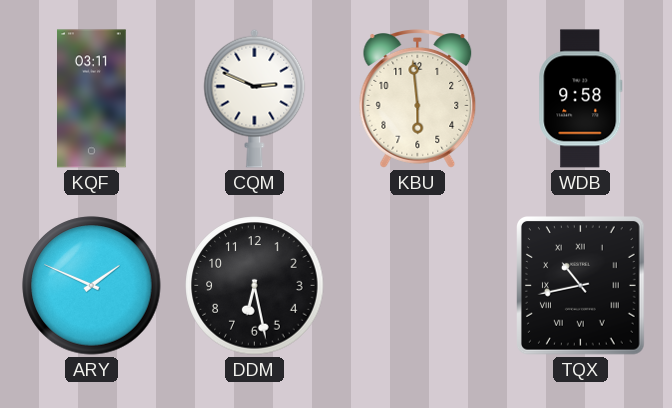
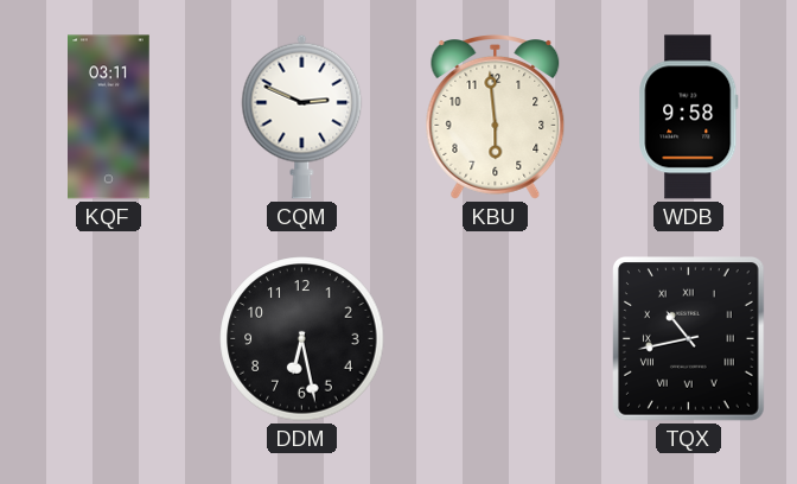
ARY: 1:49 -> none
